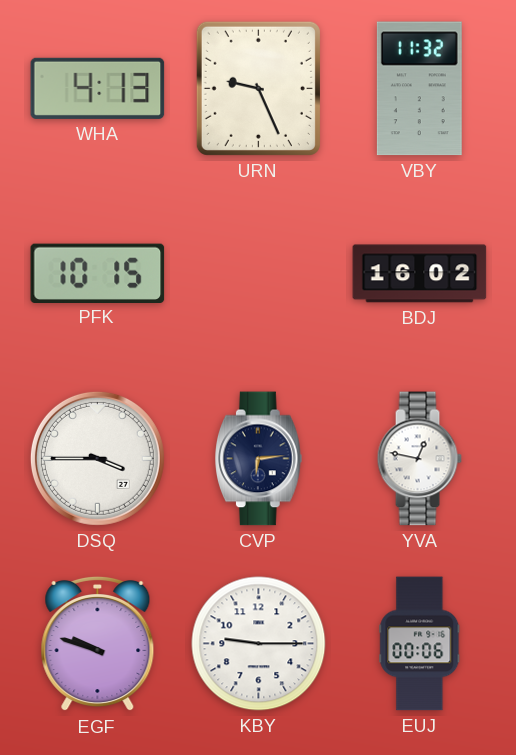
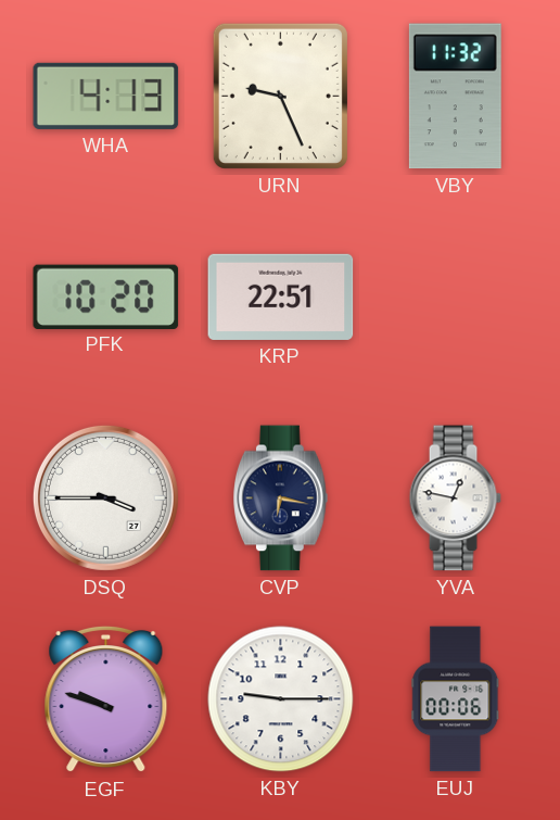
PFK: 10:15 -> 10:20
KRP: none -> 22:51
BDJ: 16:02 -> none
CVP: 6:14 -> 6:17
